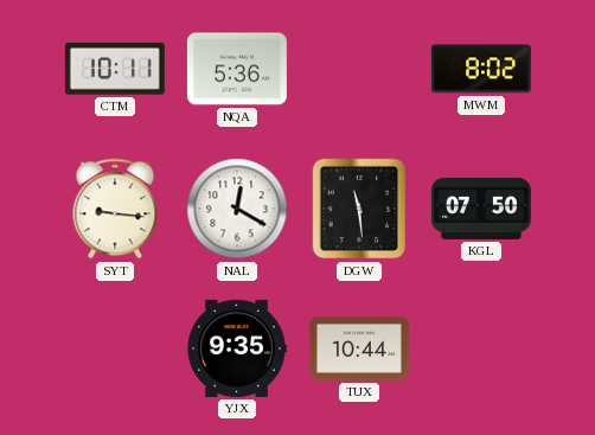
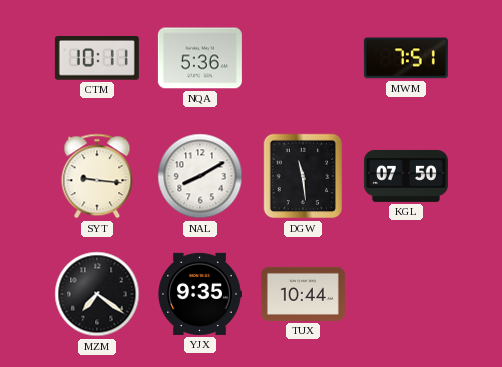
MWM: 8:02 -> 7:51
NAL: 12:20 -> 8:10
MZM: none -> 7:21
